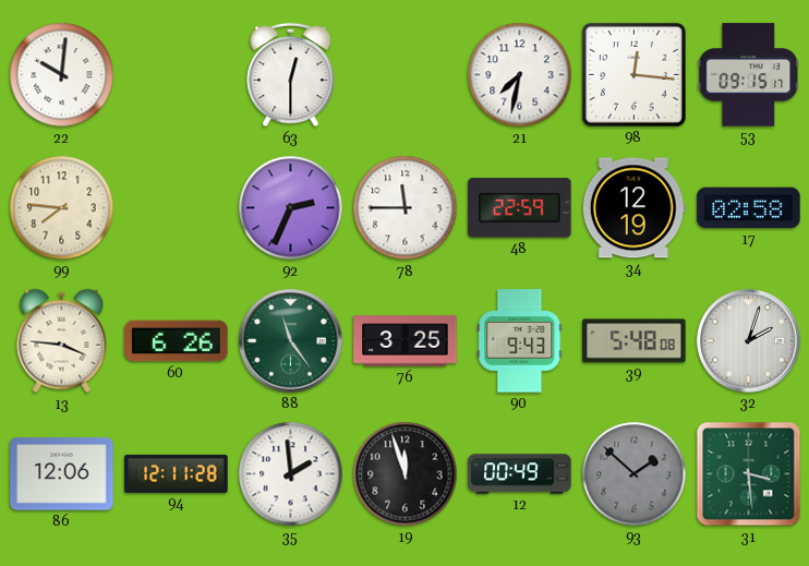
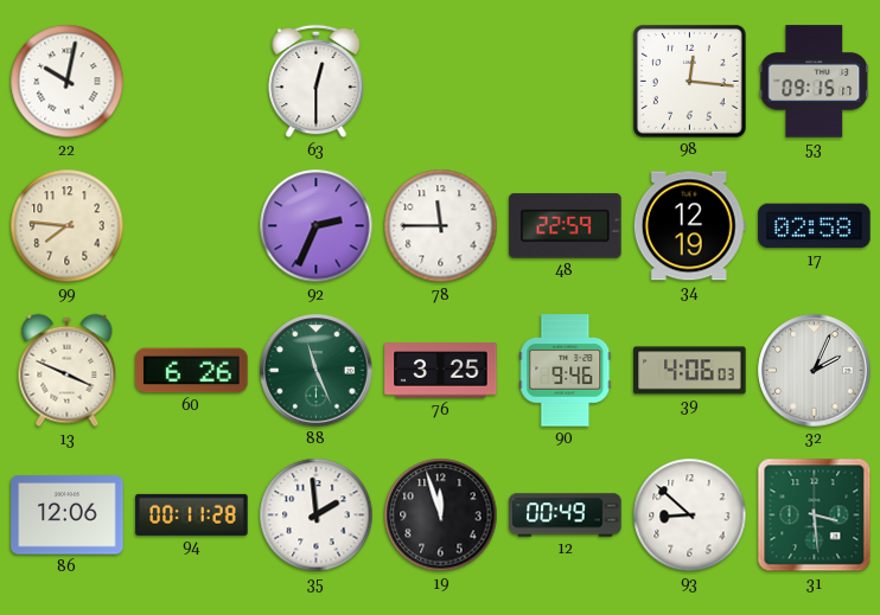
22: 10:01 -> 10:02
21: 7:32 -> none
13: 3:46 -> 3:49
88: 11:24 -> 11:26
90: 9:43 -> 9:46
39: 5:48 -> 4:06
32: 2:03 -> 2:04
94: 12:11 -> 00:11
93: 1:52 -> 8:52
93 dial: grey -> white
